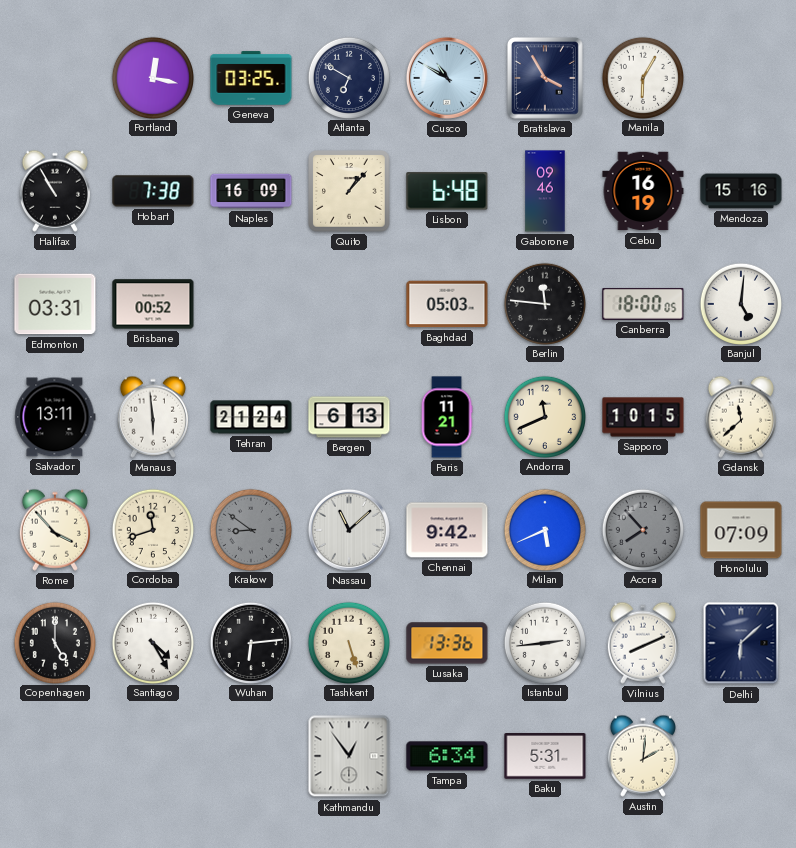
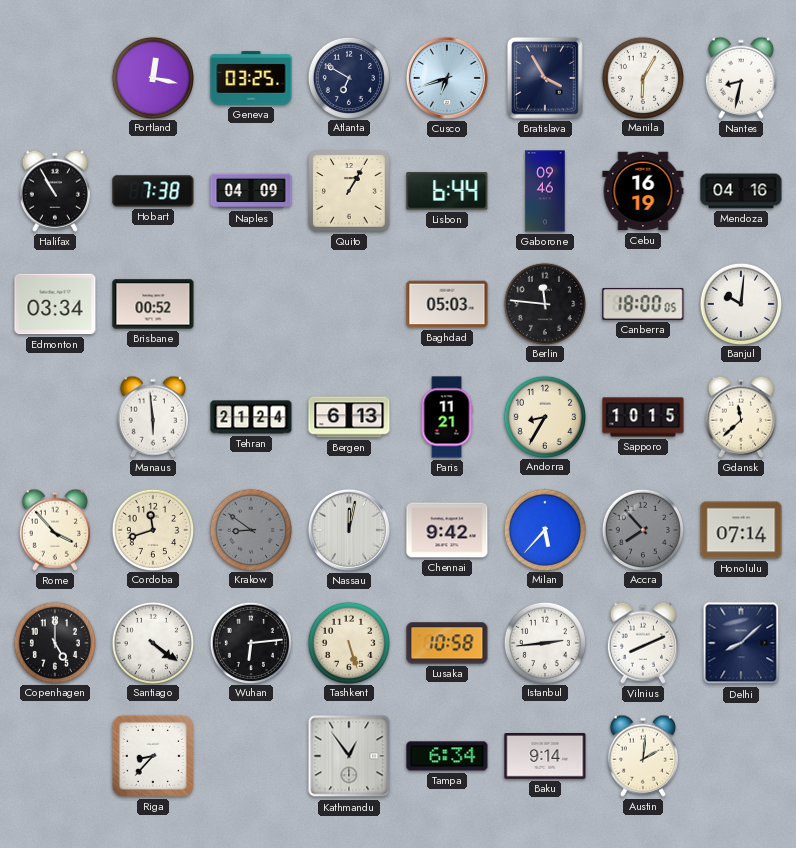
Cusco: 10:50 -> 6:42
Nantes: none -> 8:32
Naples: 16:09 -> 04:09
Quito: 1:07 -> 1:05
Lisbon: 6:48 -> 6:44
Mendoza: 15:16 -> 04:16
Edmonton: 03:31 -> 03:34
Banjul: 5:01 -> 10:01
Salvador: 13:11 -> none
Andorra: 11:41 -> 8:35
Nassau: 11:08 -> 12:02
Milan: 5:41 -> 5:37
Honolulu: 07:09 -> 07:14
Santiago: 4:25 -> 4:21
Lusaka: 13:36 -> 10:58
Delhi: 6:08 -> 8:08
Riga: none -> 8:37
Baku: 5:31 -> 9:14
